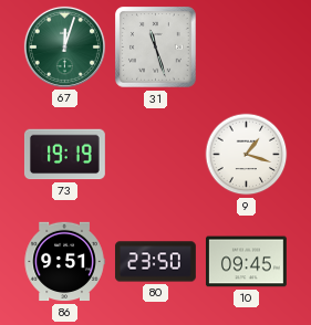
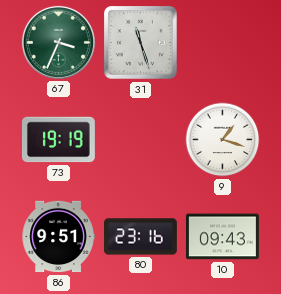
67: 12:03 -> 3:34
80: 23:50 -> 23:16
10: 09:45 -> 09:43
